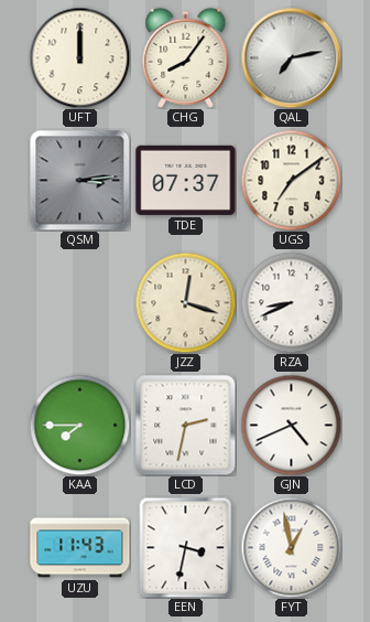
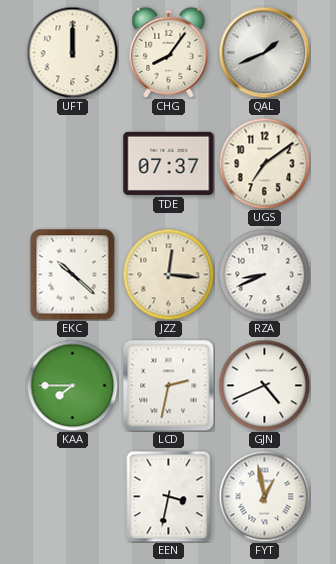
QAL: 7:13 -> 1:41
QSM: 3:14 -> none
EKC: none -> 10:22
JZZ: 12:18 -> 12:16
UZU: 11:43 -> none
